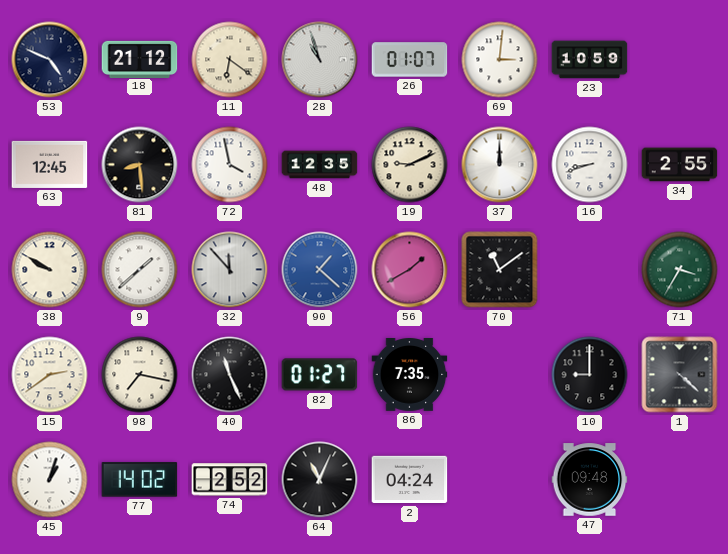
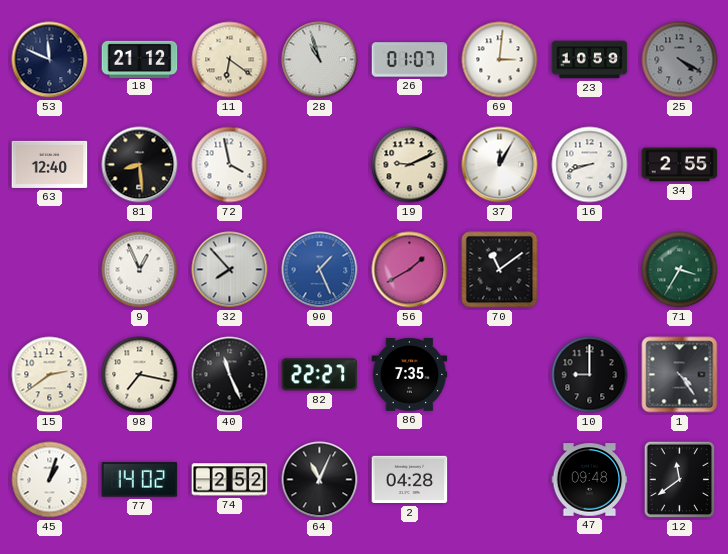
53: 4:49 -> 11:49
25: none -> 4:20
63: 12:45 -> 12:40
48: 12:35 -> none
37: 12:00 -> 12:05
38: 9:50 -> none
9: 1:38 -> 12:56
32: 11:53 -> 7:53
90: 1:22 -> 1:26
82: 01:27 -> 22:27
1: 4:22 -> 4:24
2: 04:24 -> 04:28
12: none -> 11:39
